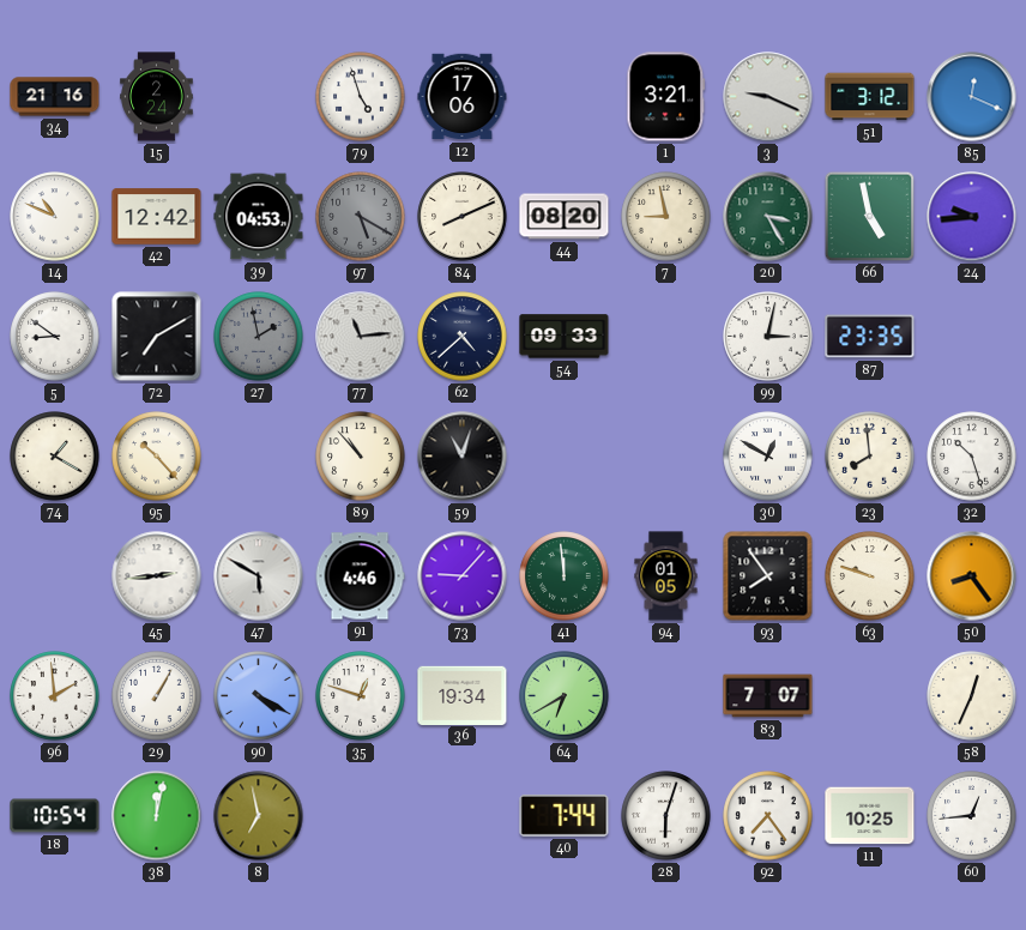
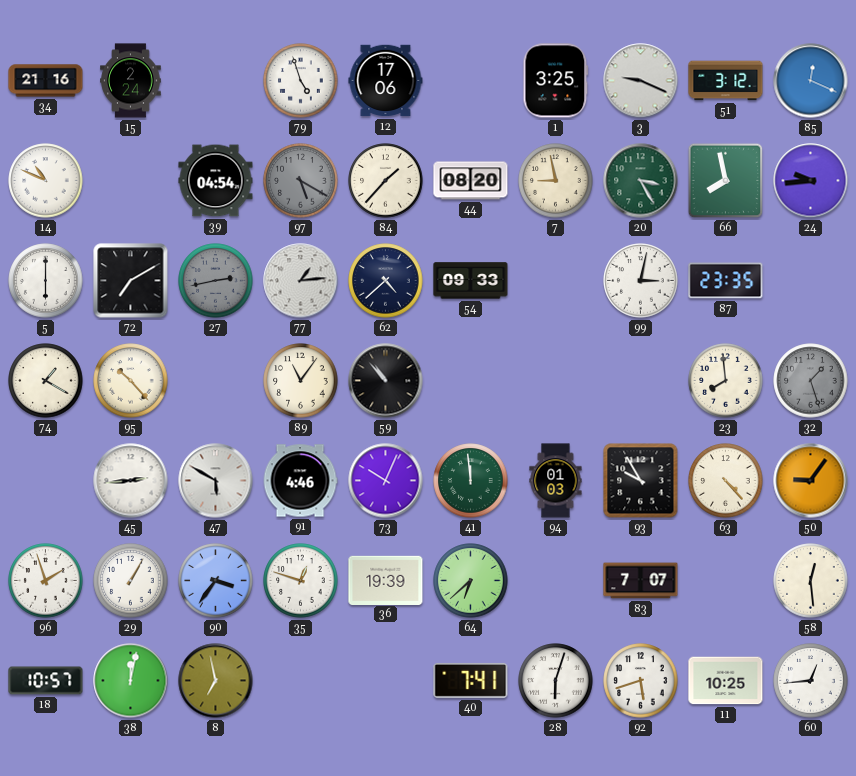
1: 3:21 -> 3:25
42: 12:42 -> none
39: 04:53 -> 04:54
84: 8:11 -> 1:37
66: 4:58 -> 7:58
5: 8:51 -> 6:00
27: 1:58 -> 2:43
77: 11:14 -> 1:14
89: 10:53 -> 11:06
59: 11:03 -> 10:53
30: 12:50 -> none
32: 10:27 -> 1:27
32 dial: white -> grey
73: 9:07 -> 10:04
94: 01:05 -> 01:03
93: 7:54 -> 9:55
63: 9:48 -> 4:23
50: 8:24 -> 9:06
96: 1:59 -> 1:57
90: 4:20 -> 3:36
36: 19:34 -> 19:39
64: 6:40 -> 6:38
58: 12:34 -> 12:29
18: 10:54 -> 10:57
40: 7:44 -> 7:41
92: 7:24 -> 5:42
